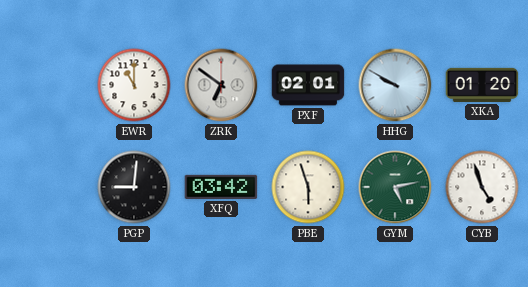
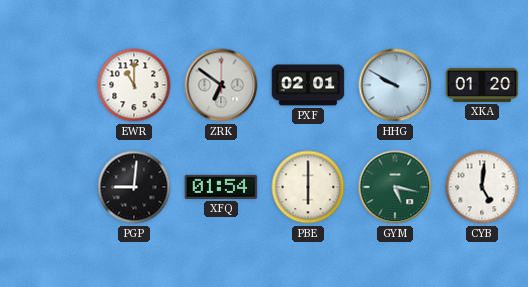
XFQ: 03:42 -> 01:54
PBE: 5:57 -> 6:00
GYM: 5:13 -> 5:17
CYB: 4:57 -> 5:01
